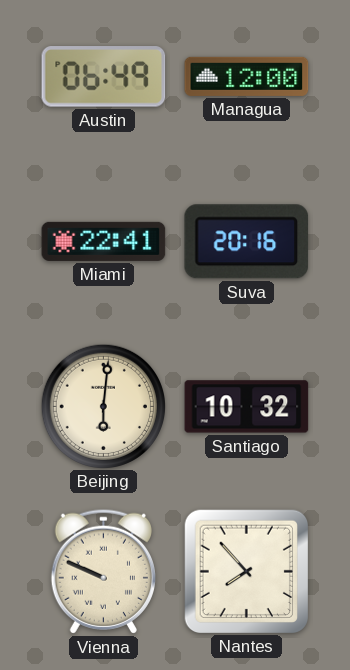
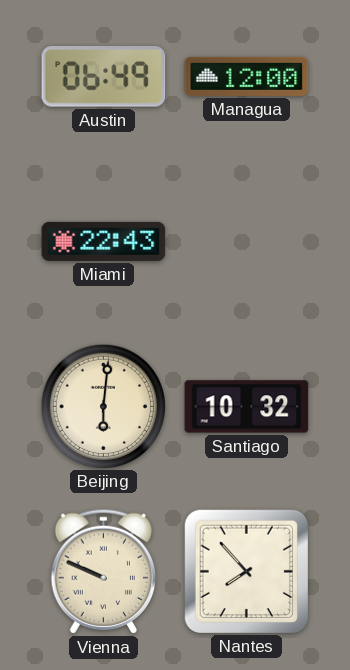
Miami: 22:41 -> 22:43
Suva: 20:16 -> none
